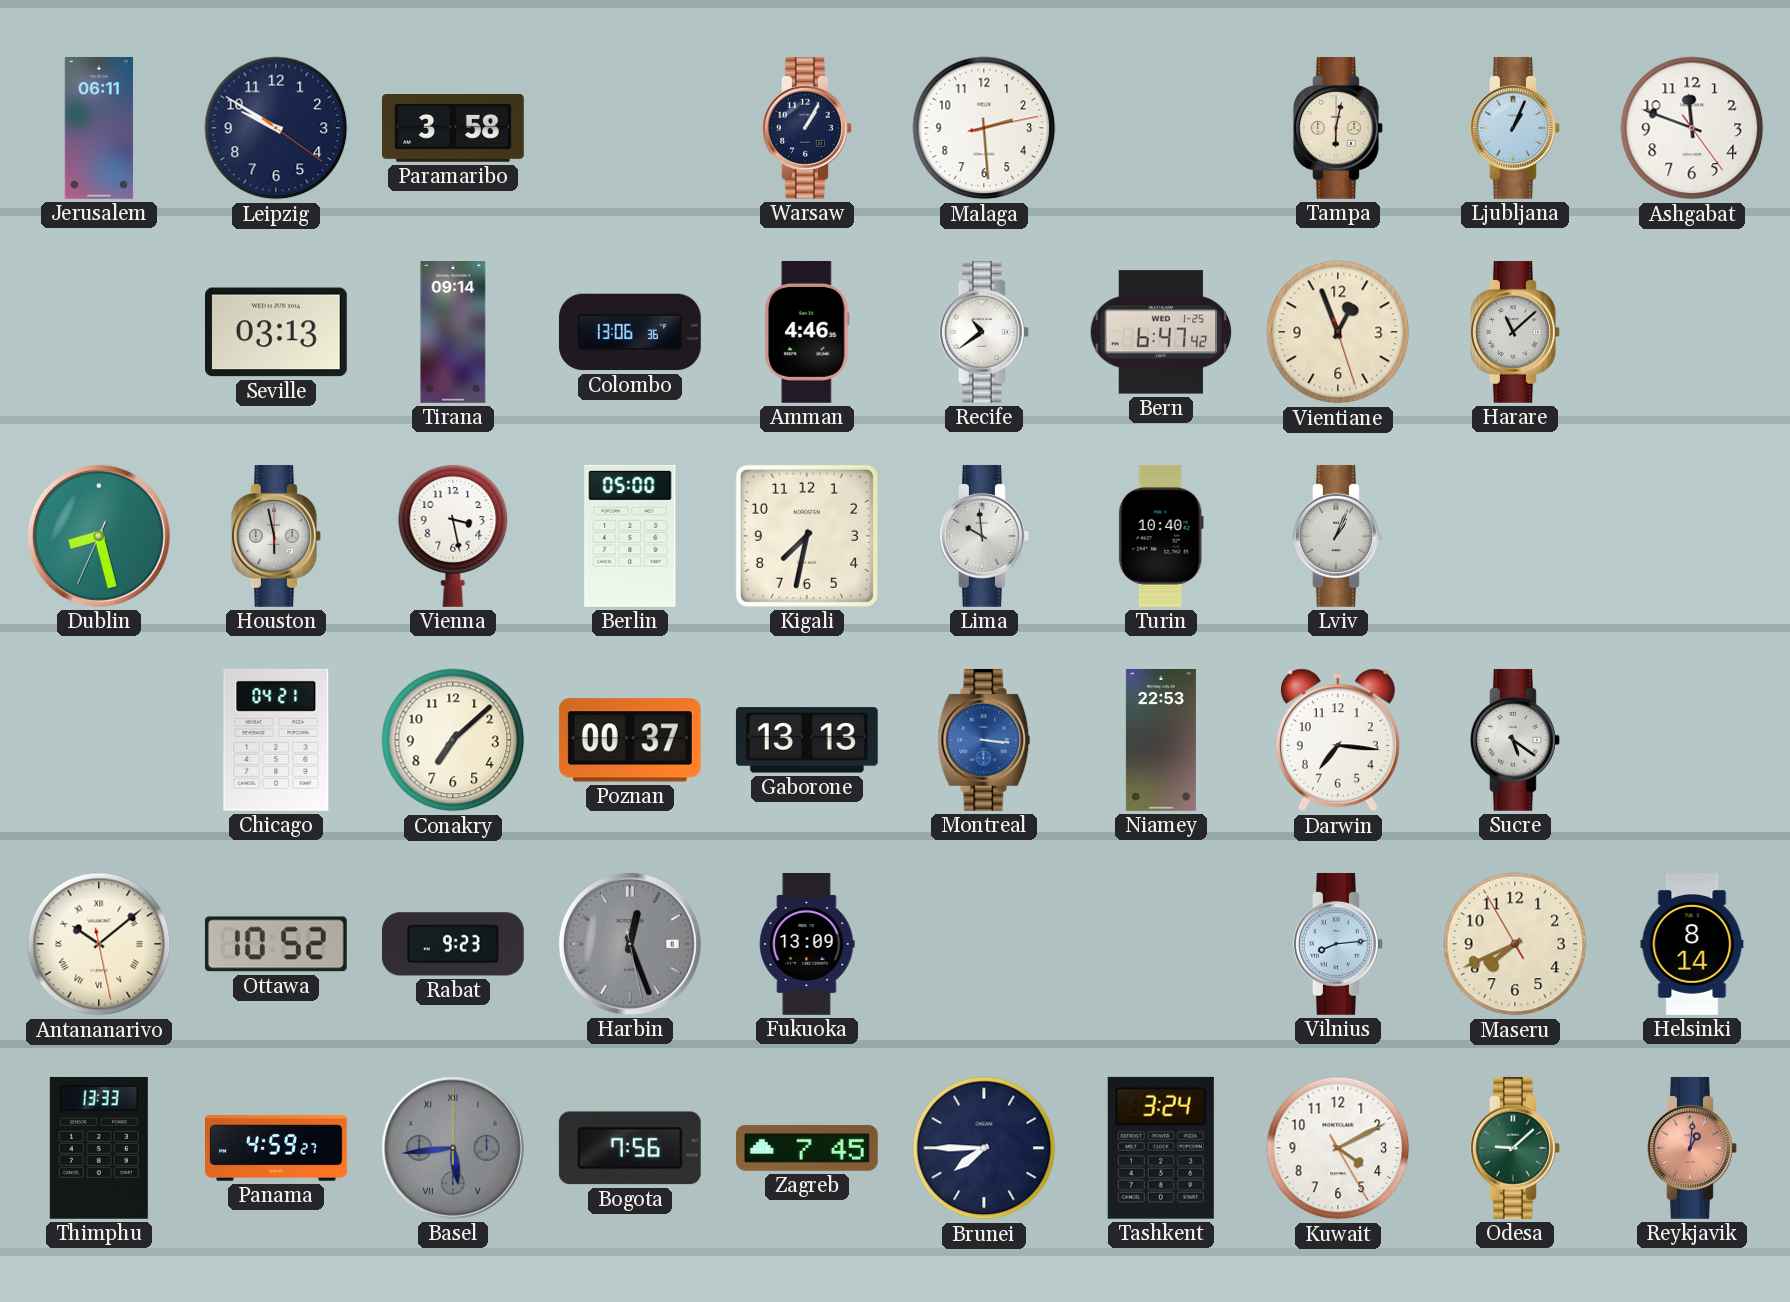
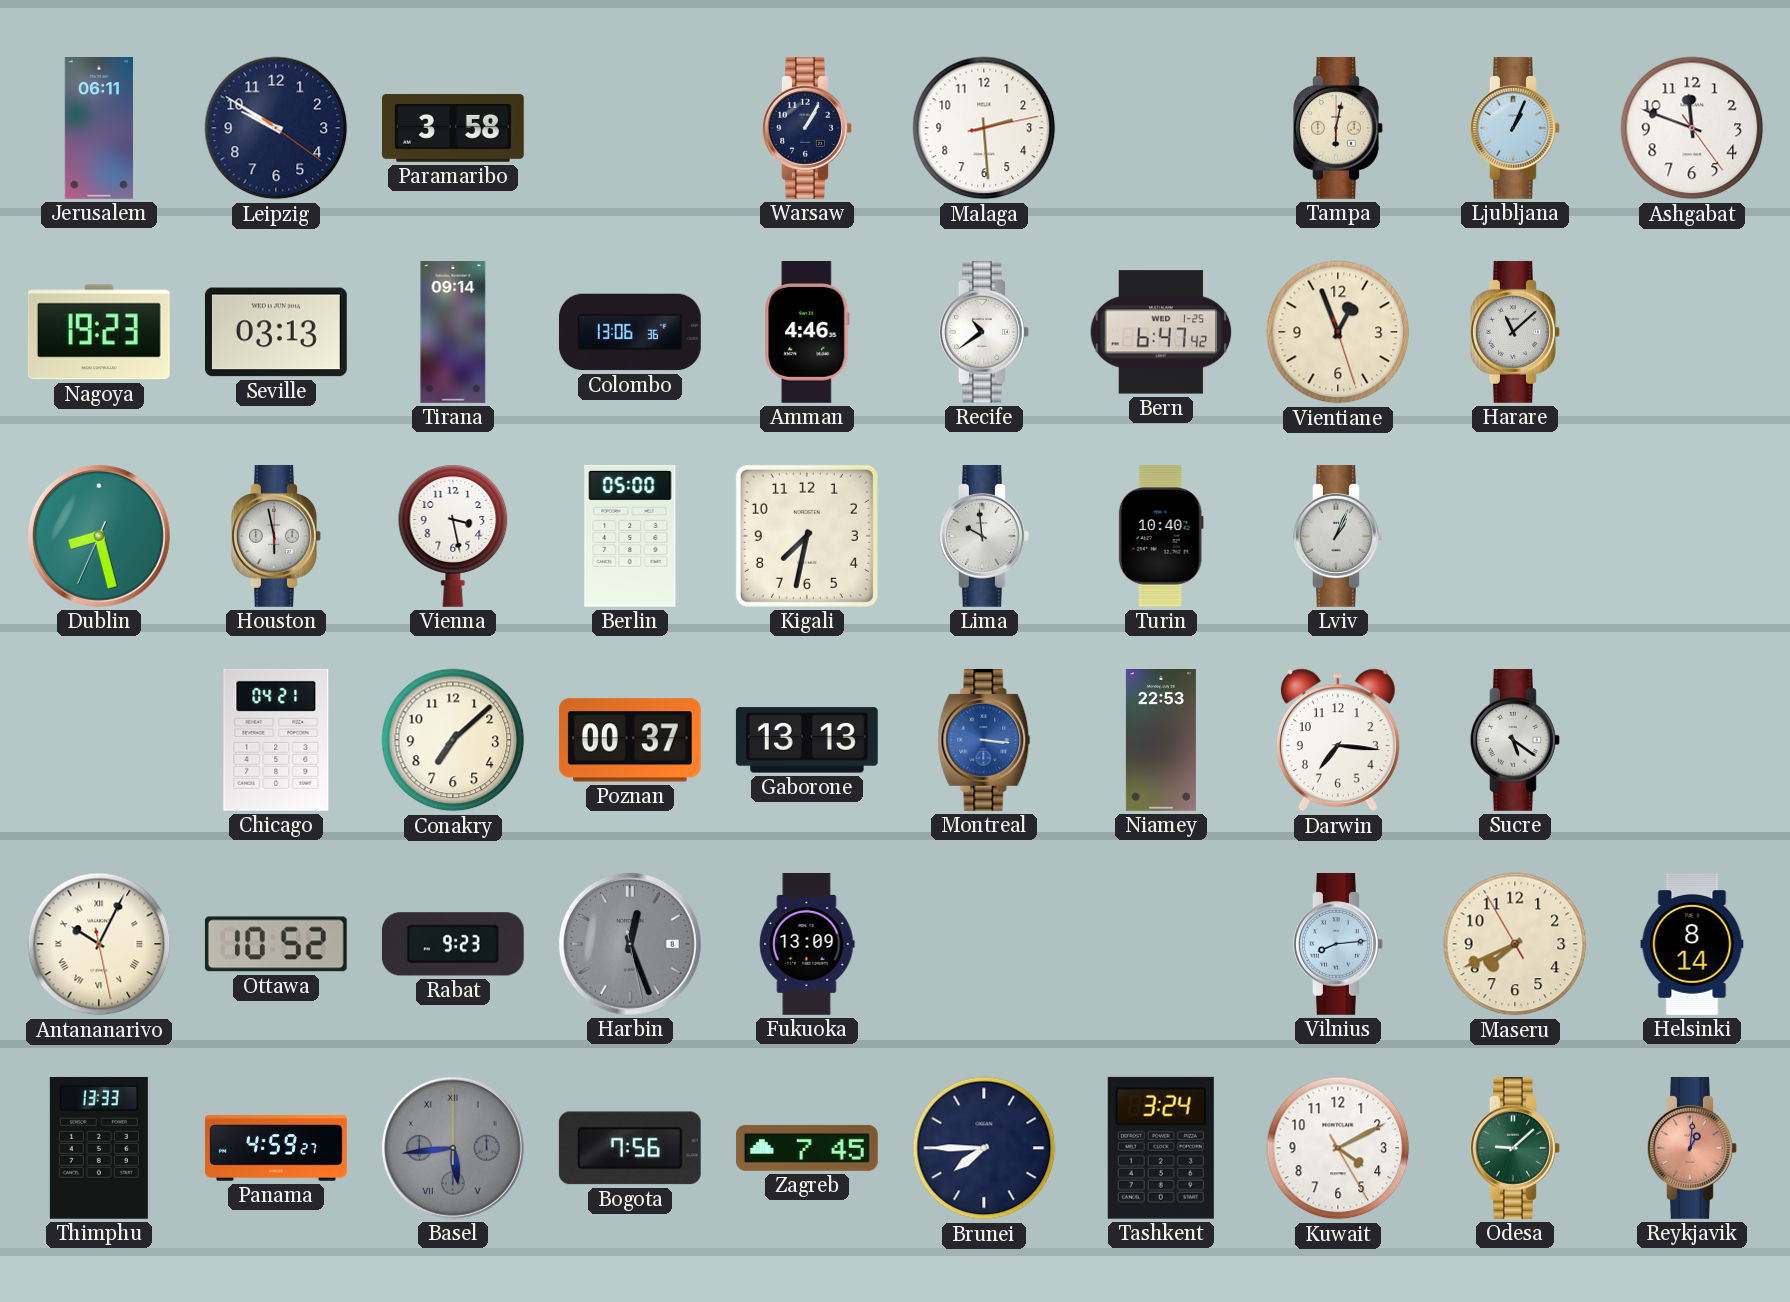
Nagoya: none -> 19:23
Antananarivo: 10:08 -> 10:04
